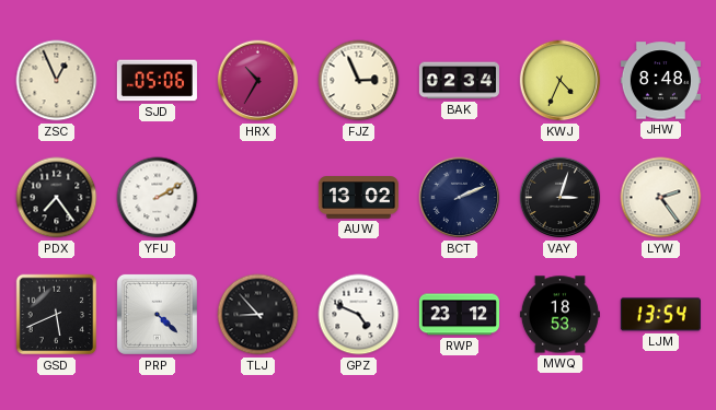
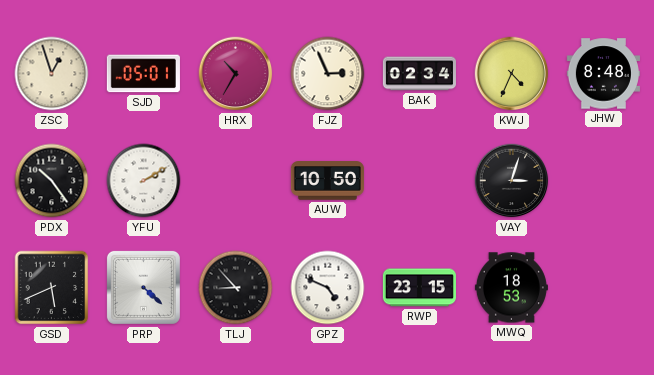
ZSC: 12:56 -> 12:57
SJD: 05:06 -> 05:01
PDX: 7:24 -> 10:24
AUW: 13:02 -> 10:50
BCT: 2:11 -> none
LYW: 2:24 -> none
RWP: 23:12 -> 23:15
LJM: 13:54 -> none
